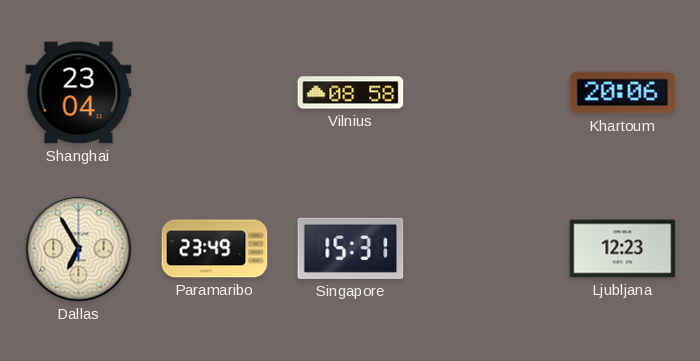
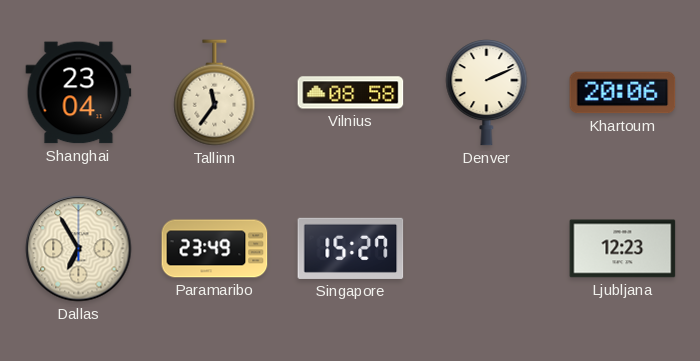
Tallinn: none -> 11:36
Denver: none -> 2:11
Singapore: 15:31 -> 15:27
